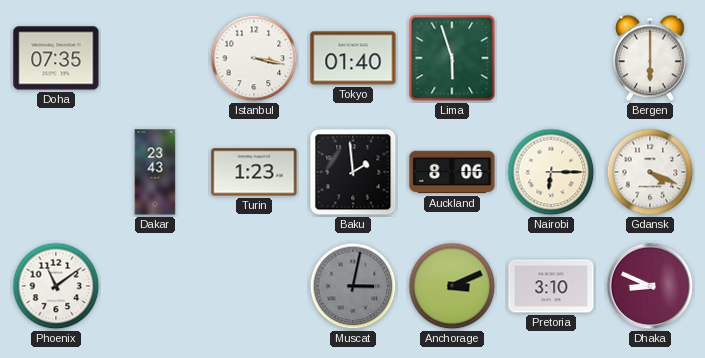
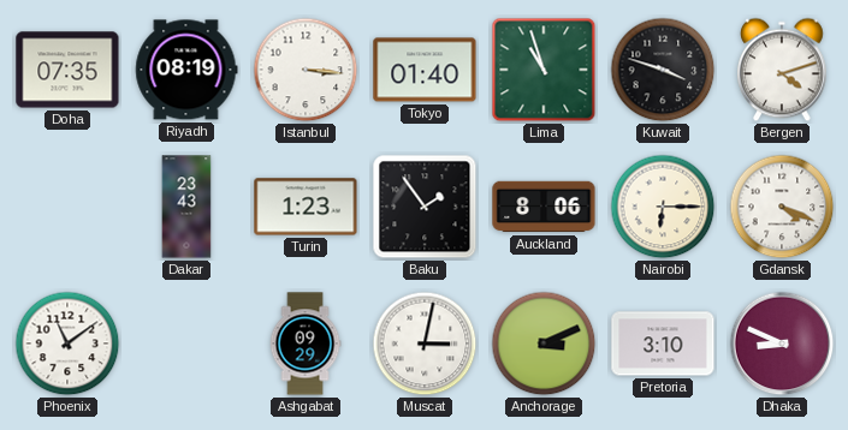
Riyadh: none -> 08:19
Istanbul: 3:17 -> 3:16
Lima: 5:57 -> 10:57
Kuwait: none -> 3:48
Bergen: 6:00 -> 4:12
Baku: 1:59 -> 1:54
Ashgabat: none -> 09:29
Muscat dial: grey -> white
